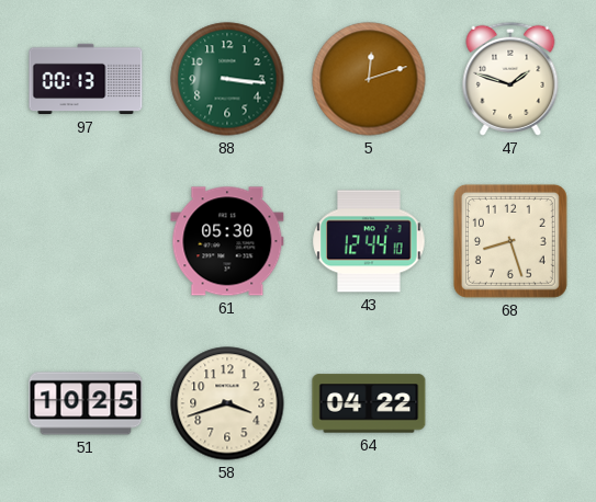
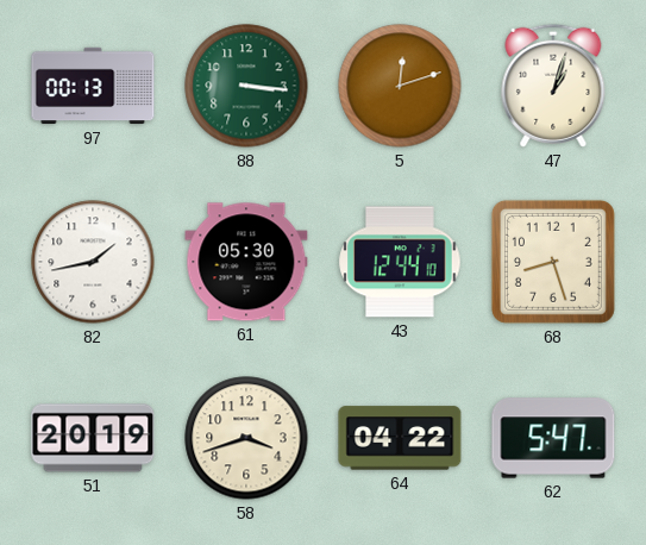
47: 1:48 -> 1:03
82: none -> 1:43
51: 10:25 -> 20:19
62: none -> 5:47
